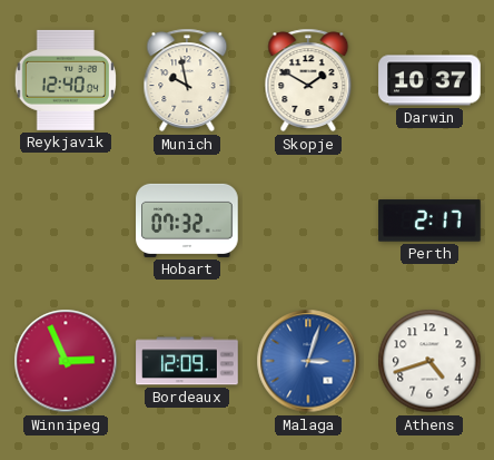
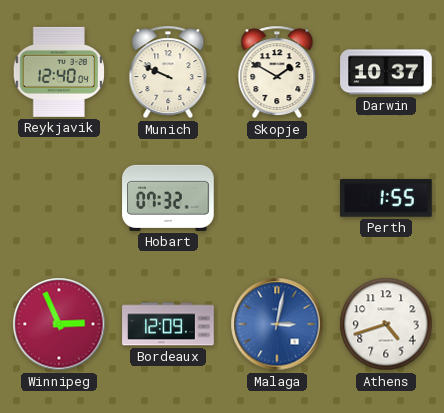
Munich: 9:58 -> 9:49
Perth: 2:17 -> 1:55
Malaga: 3:03 -> 3:02
